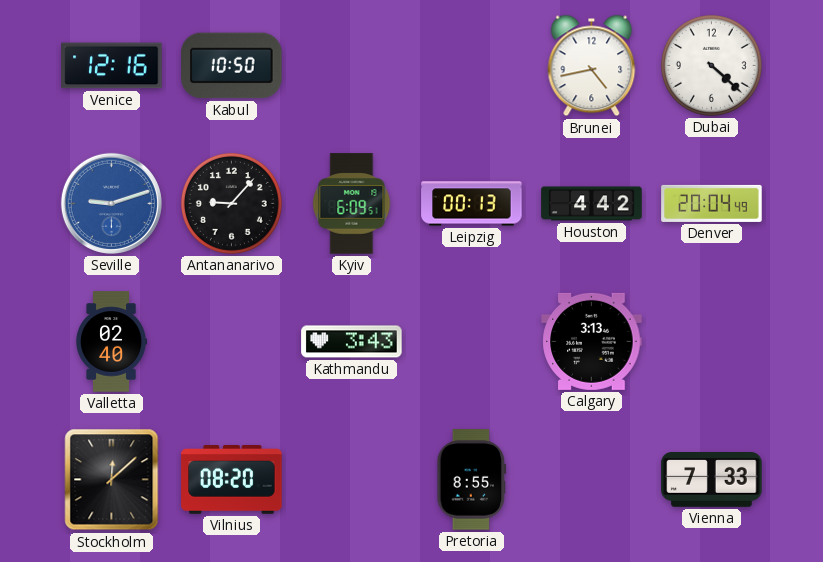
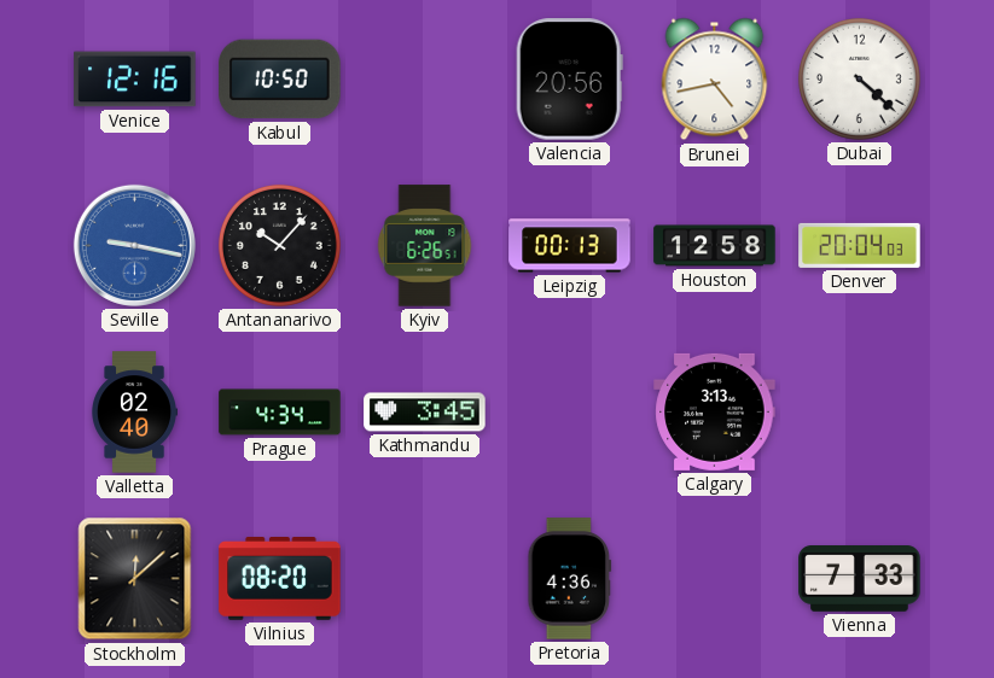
Valencia: none -> 20:56
Seville: 9:12 -> 9:17
Antananarivo: 9:07 -> 10:07
Kyiv: 6:09 -> 6:26
Houston: 4:42 -> 12:58
Denver: 20:04:49 -> 20:04:03
Prague: none -> 4:34
Kathmandu: 3:43 -> 3:45
Pretoria: 8:55 -> 4:36
